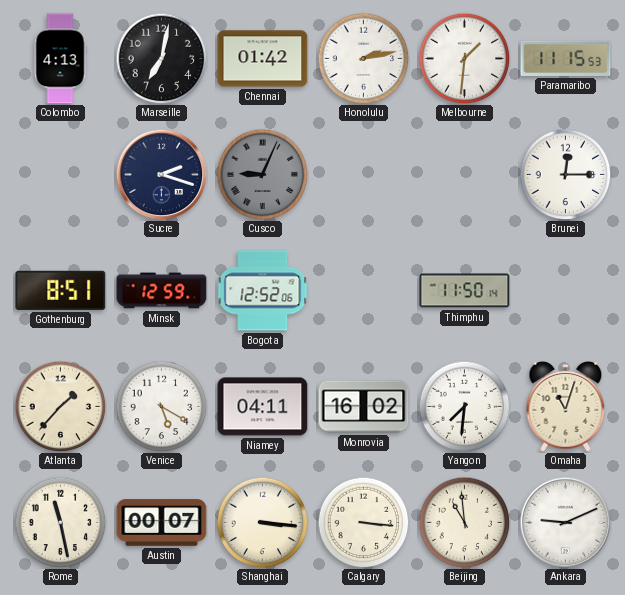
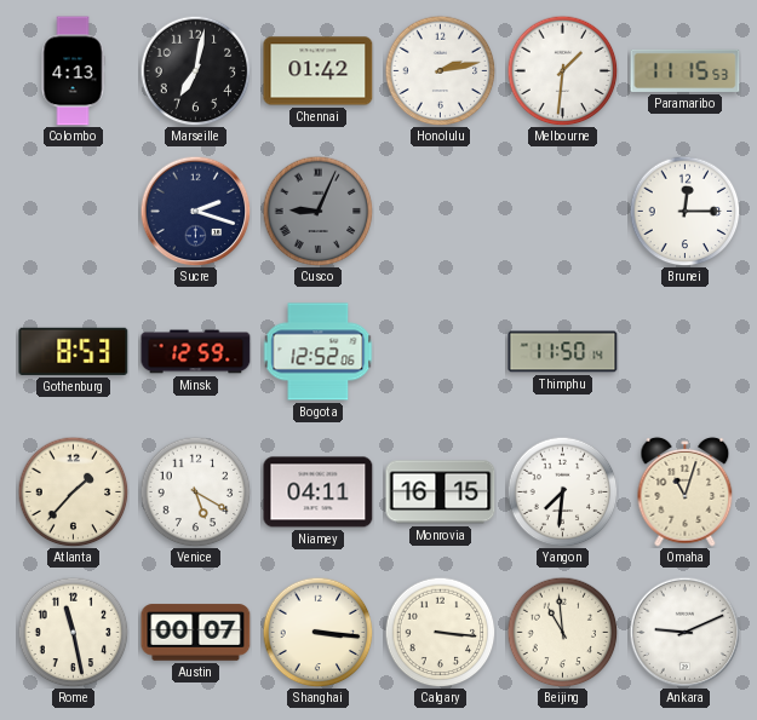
Gothenburg: 8:51 -> 8:53
Monrovia: 16:02 -> 16:15
